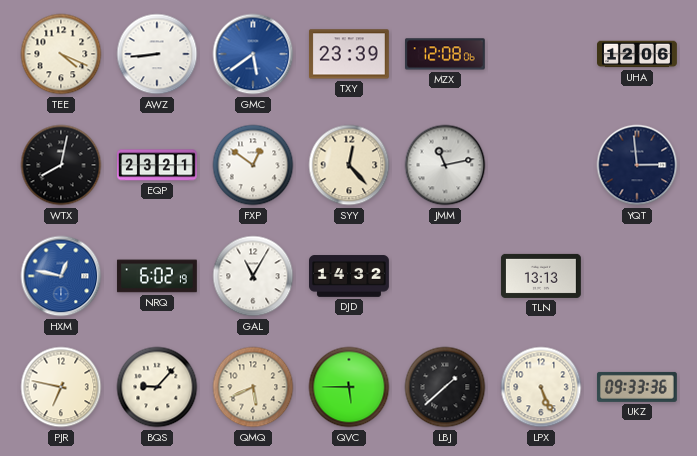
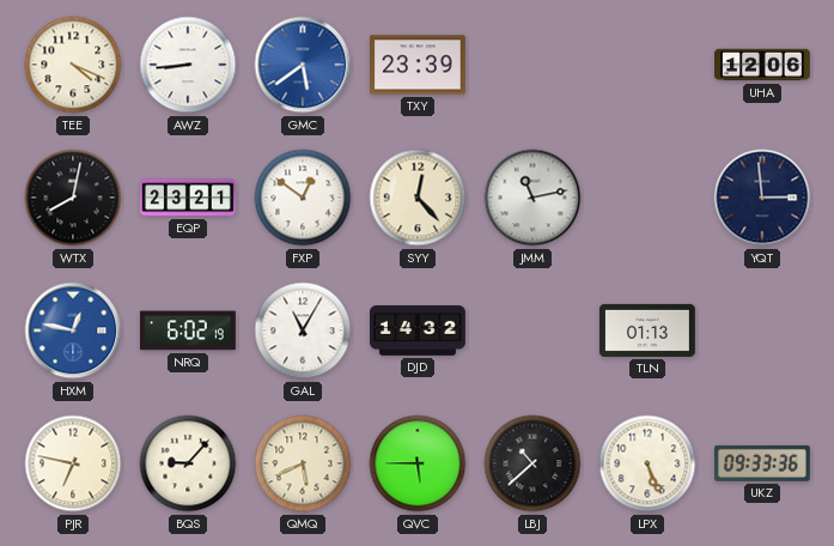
MZX: 12:08 -> none
TLN: 13:13 -> 01:13
LBJ: 1:38 -> 10:38
